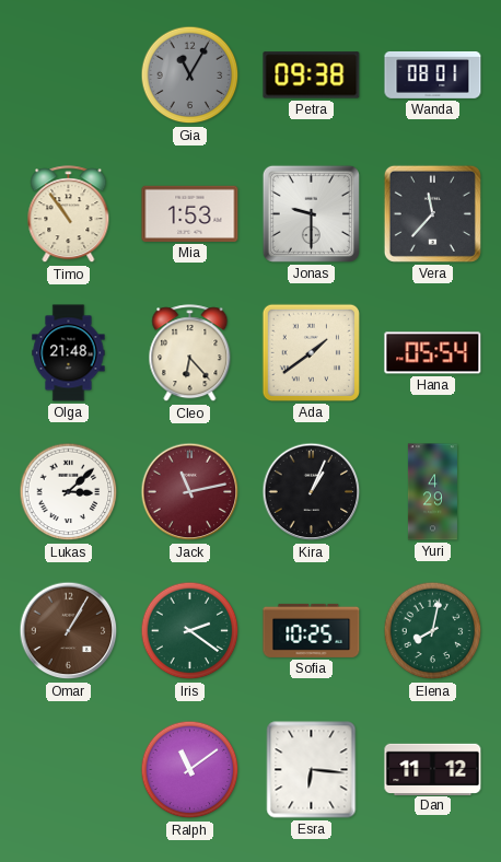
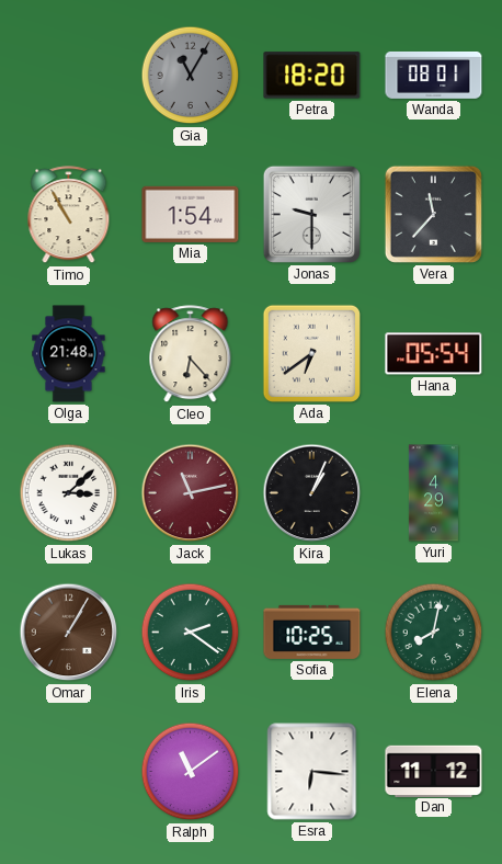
Petra: 09:38 -> 18:20
Timo: 10:54 -> 10:55
Mia: 1:53 -> 1:54
Ada: 1:39 -> 6:39
